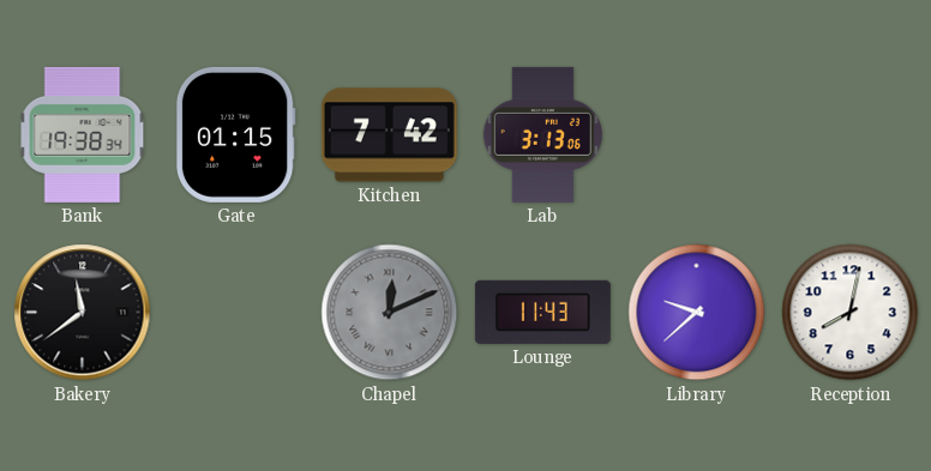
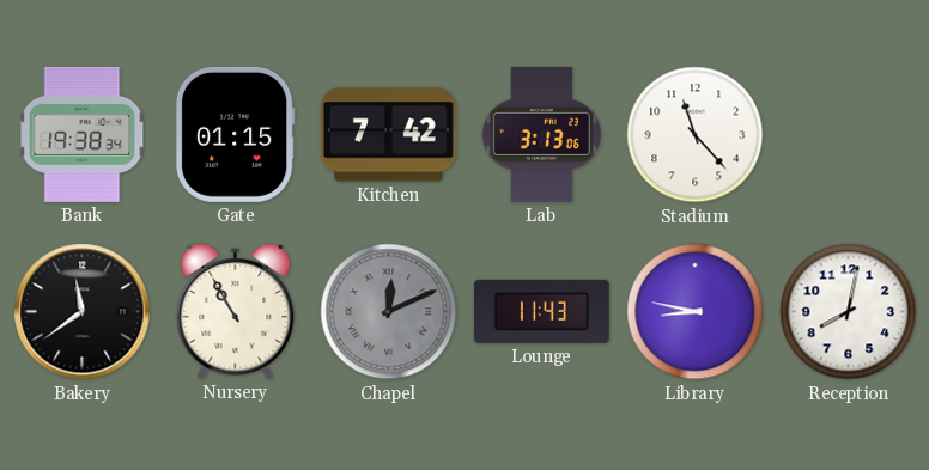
Stadium: none -> 11:23
Nursery: none -> 10:55
Library: 9:38 -> 8:47
